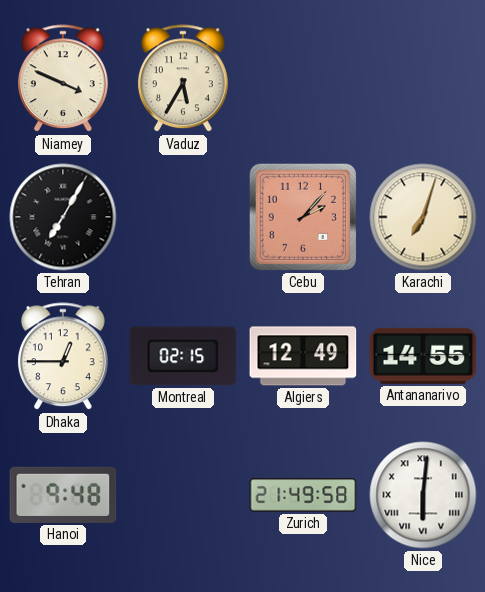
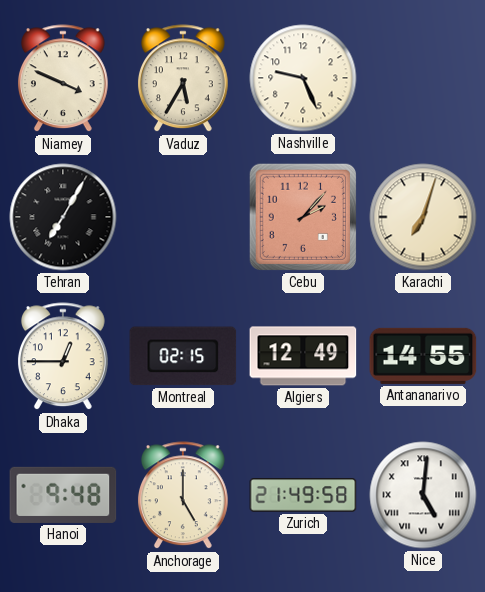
Nashville: none -> 9:26
Anchorage: none -> 5:00
Nice: 6:01 -> 5:01
